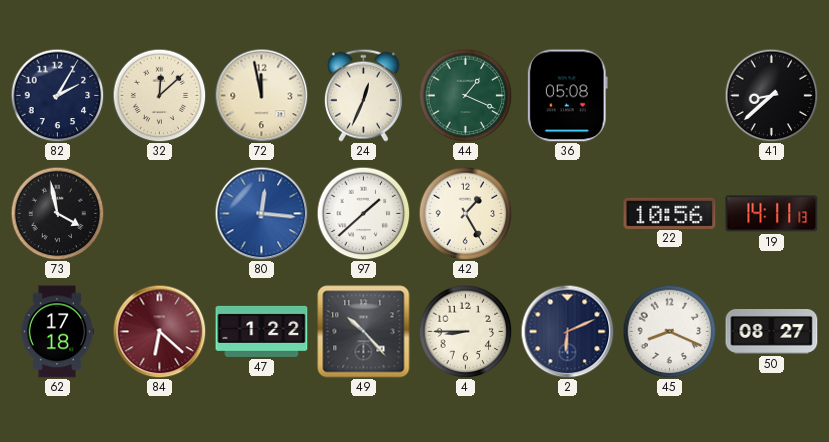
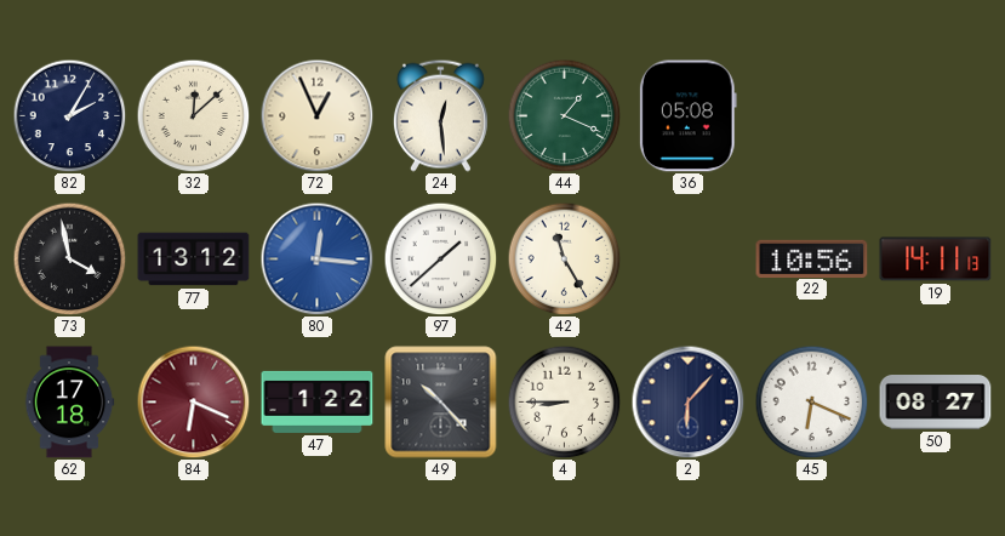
72: 11:58 -> 12:56
24: 12:34 -> 12:29
41: 8:38 -> none
77: none -> 13:12
42: 1:25 -> 11:25
84: 6:22 -> 6:19
2: 6:11 -> 6:07
45: 8:19 -> 6:19
